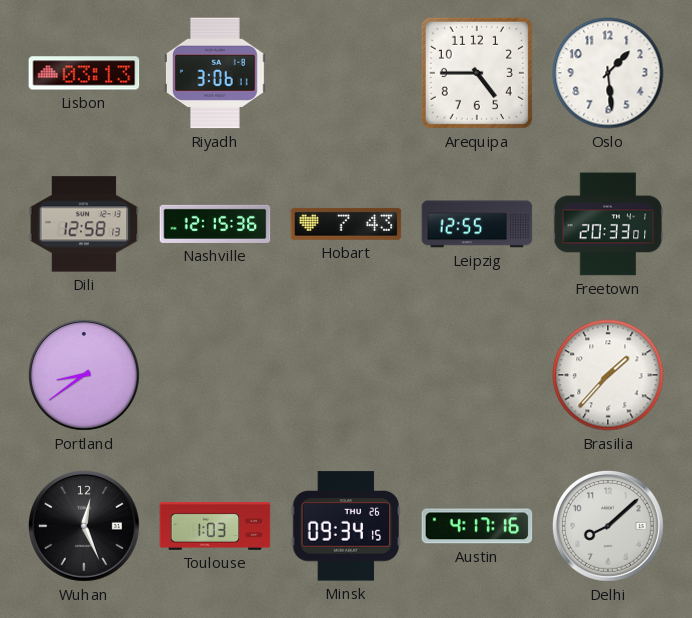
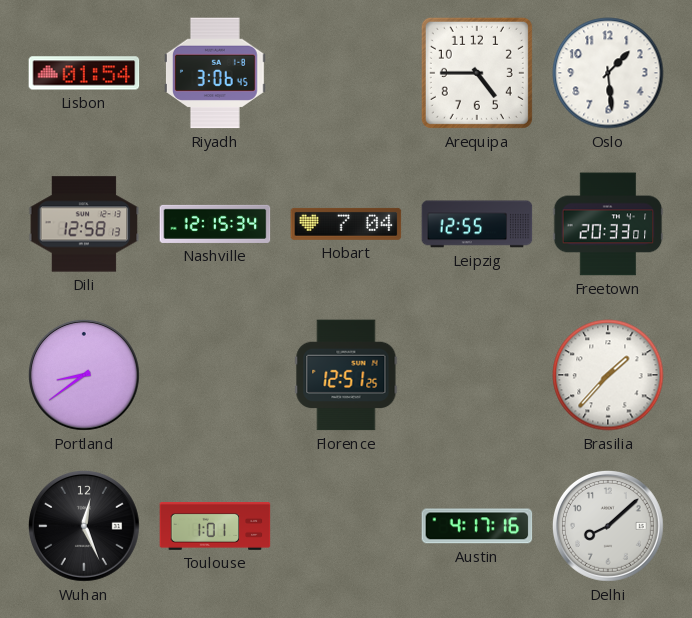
Lisbon: 03:13 -> 01:54
Riyadh: 3:06:11 -> 3:06:45
Nashville: 12:15:36 -> 12:15:34
Hobart: 7:43 -> 7:04
Florence: none -> 12:51
Toulouse: 1:03 -> 1:01
Minsk: 09:34 -> none
